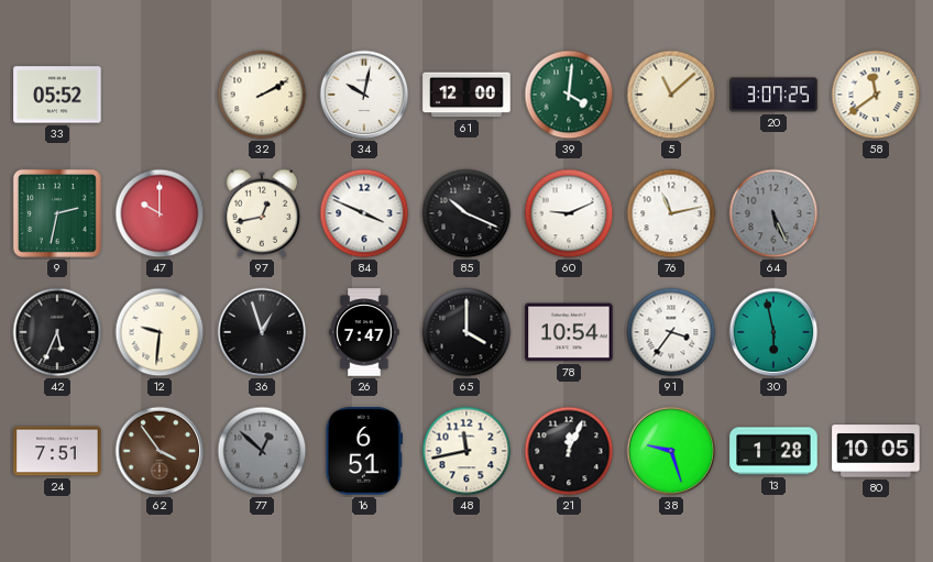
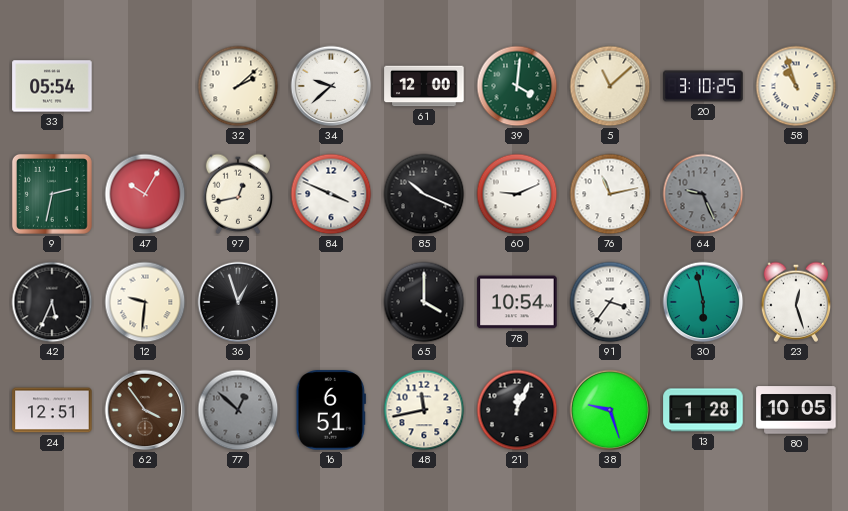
33: 05:52 -> 05:54
32: 2:10 -> 2:08
34: 10:02 -> 9:38
20: 3:07 -> 3:10
58: 11:39 -> 10:57
47: 10:00 -> 10:05
64: 5:26 -> 9:26
26: 7:47 -> none
23: none -> 12:27
24: 7:51 -> 12:51
